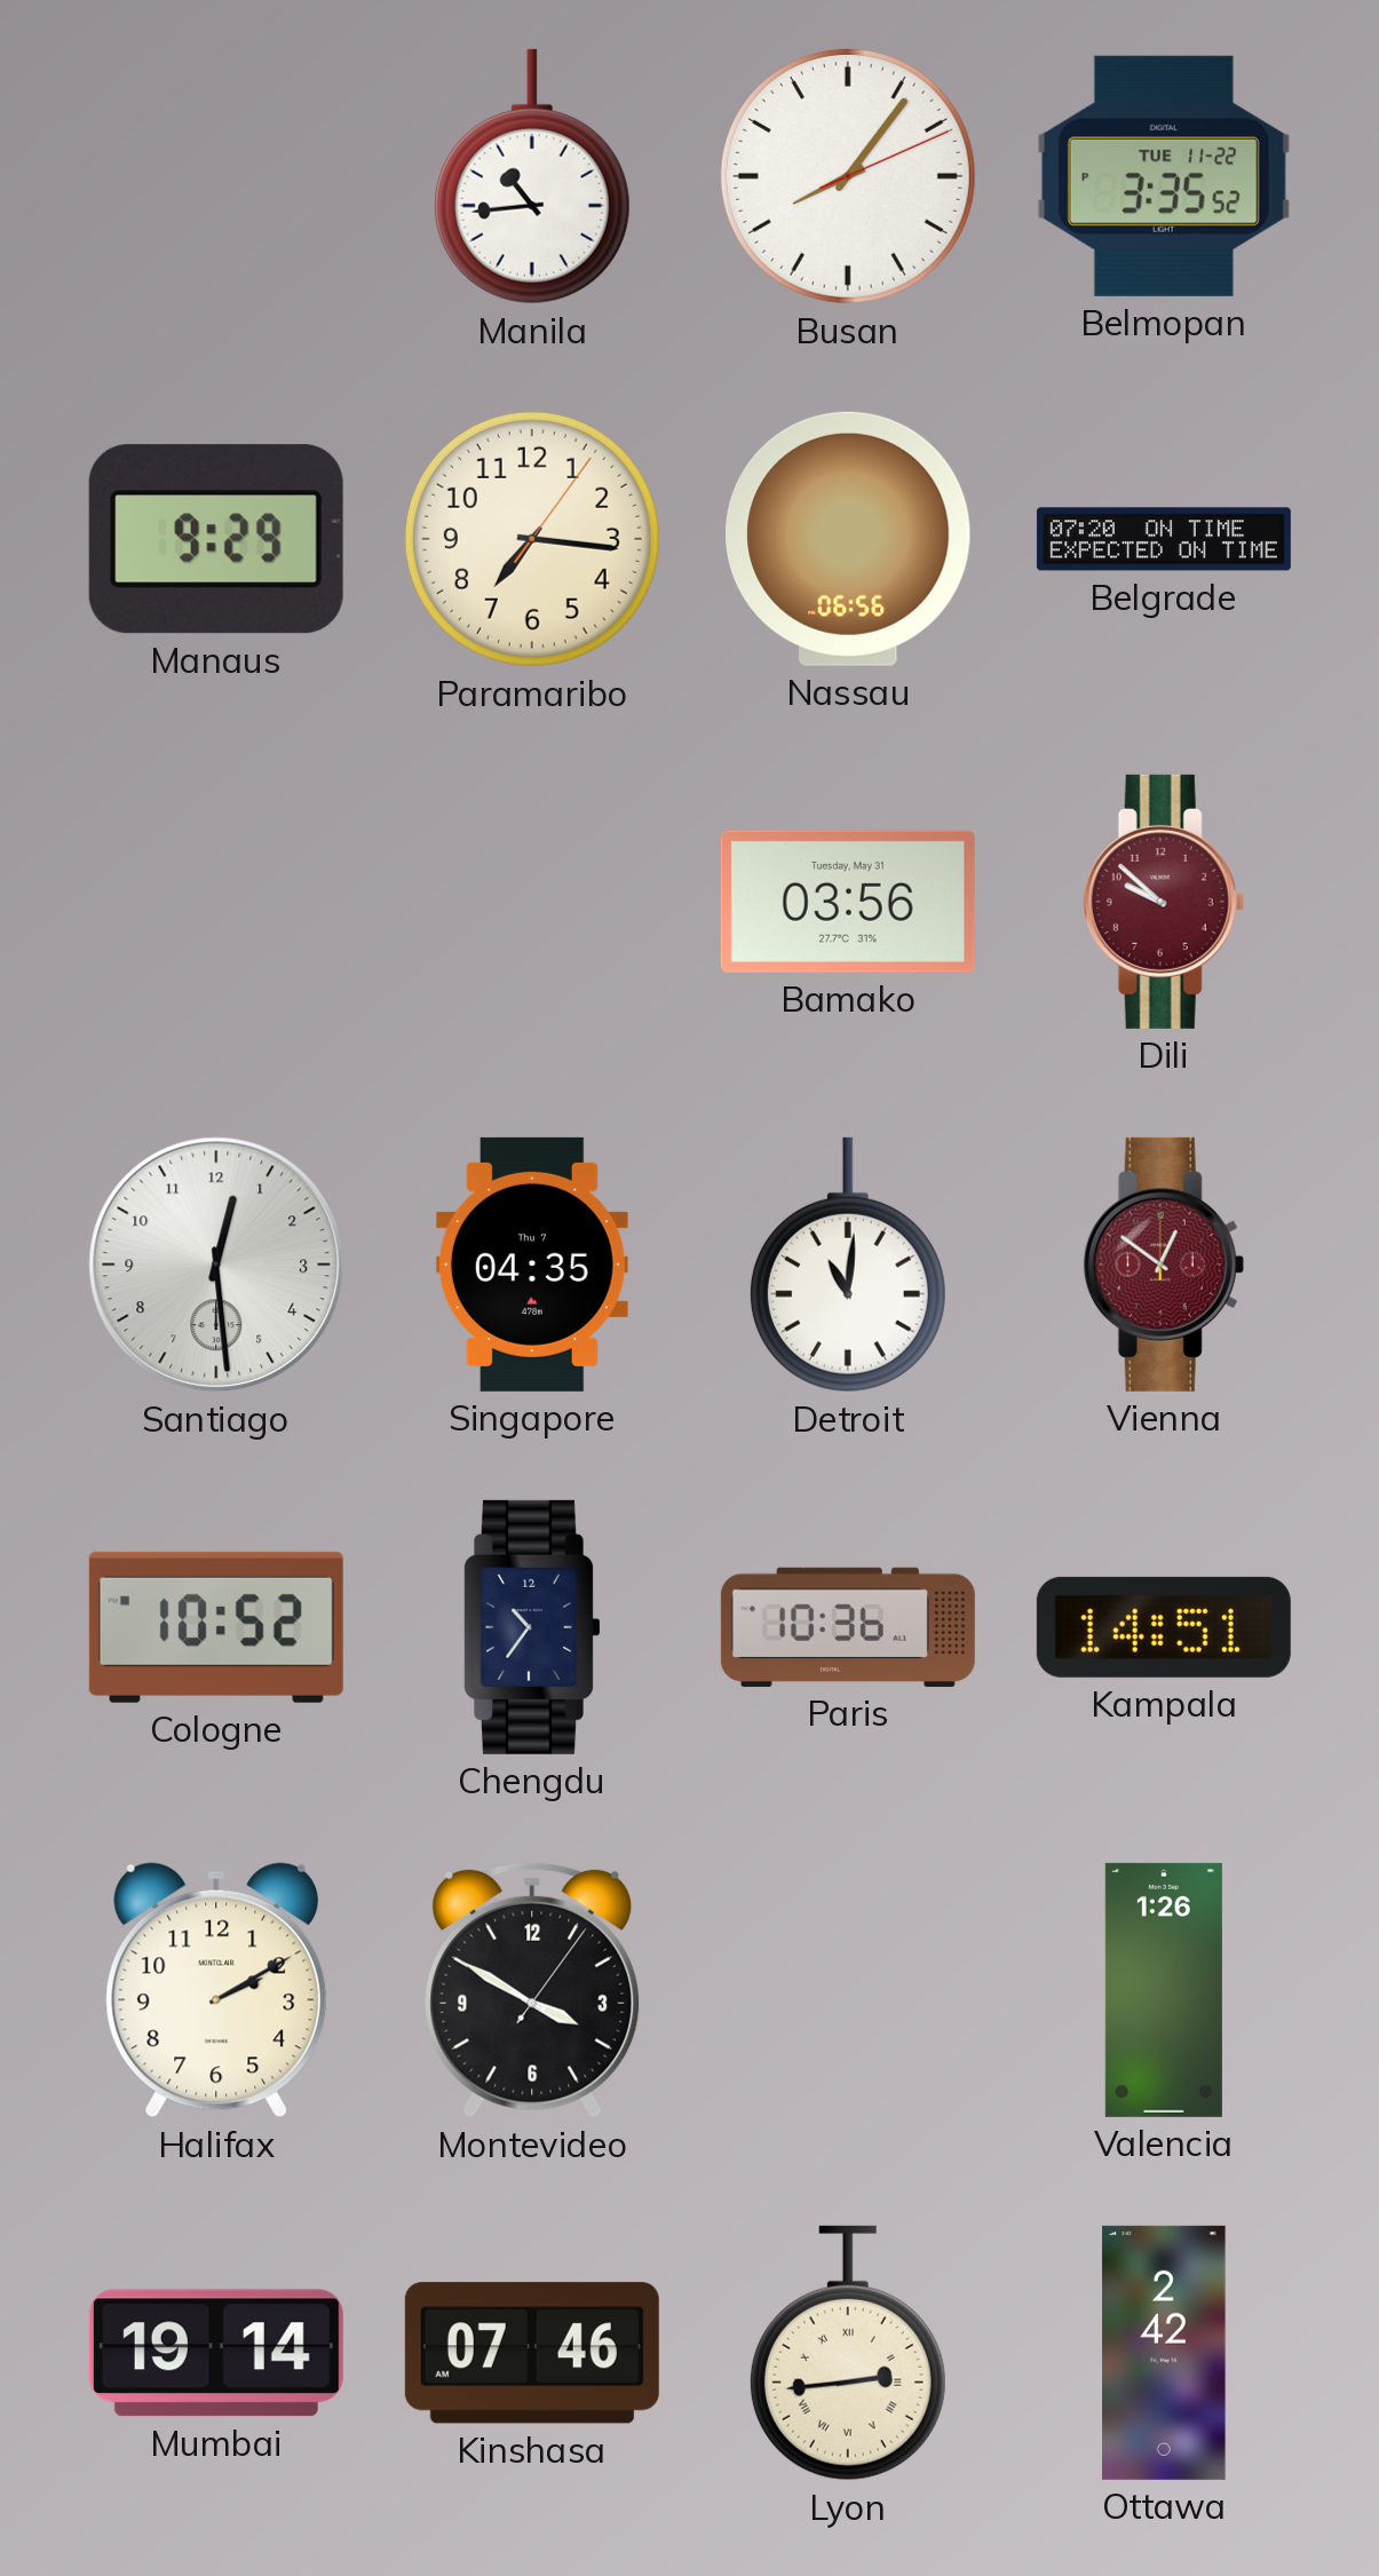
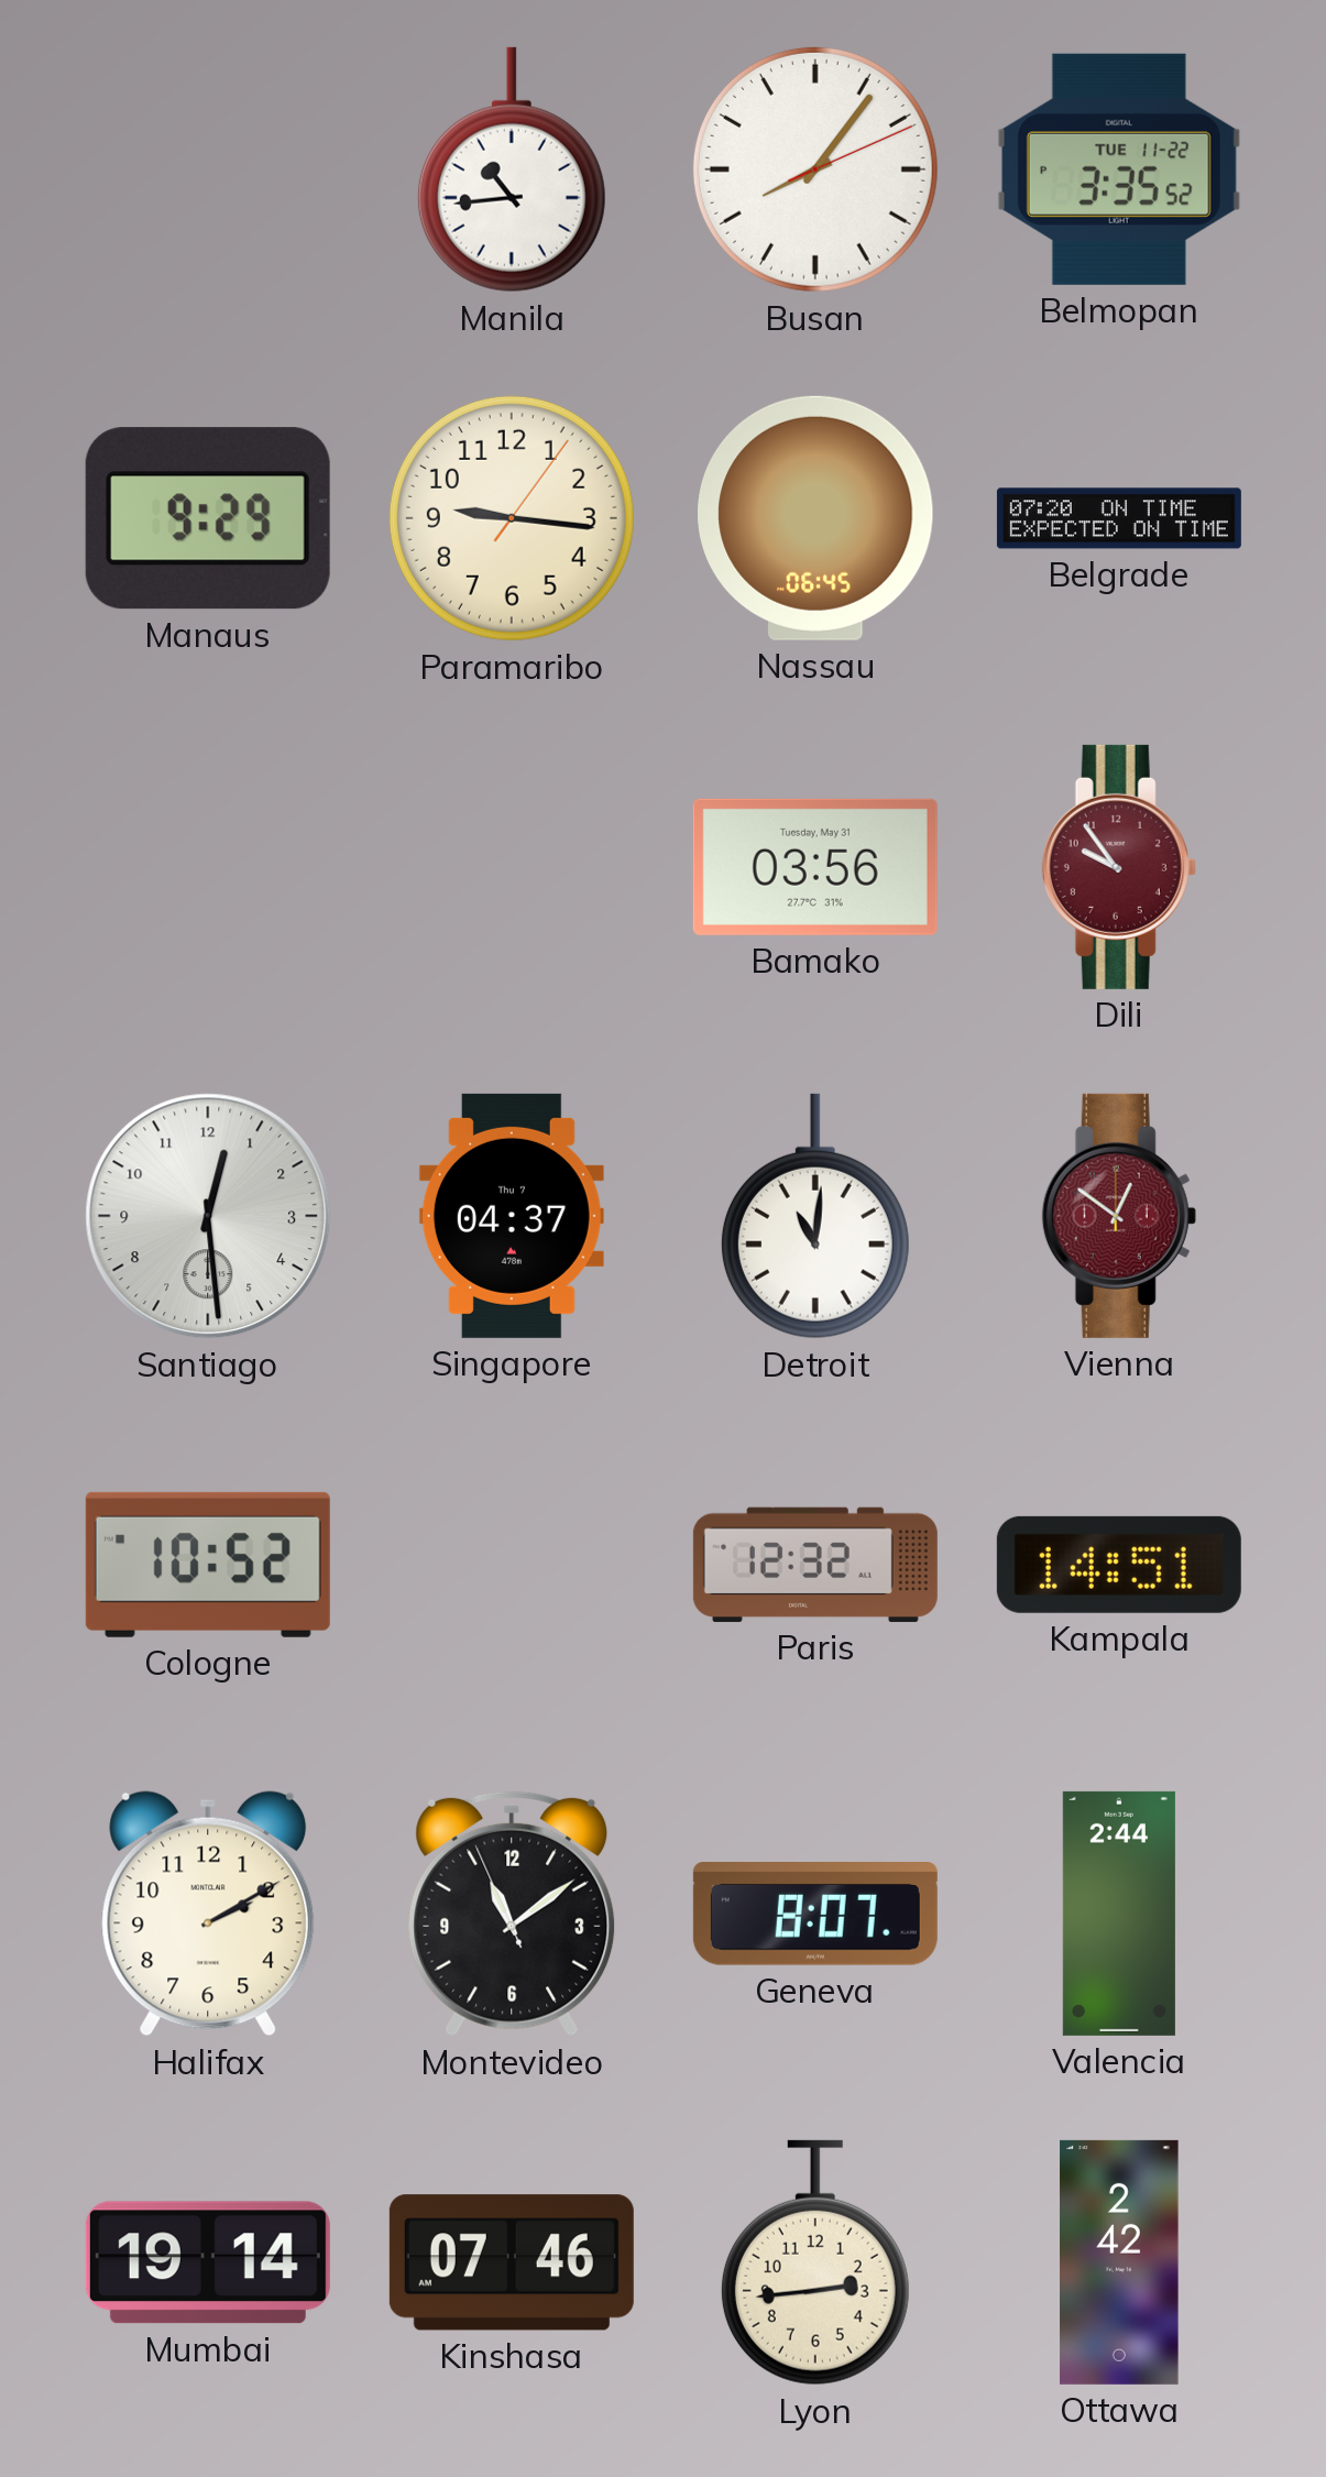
Paramaribo: 7:16 -> 9:16
Nassau: 06:56 -> 06:45
Dili: 9:52 -> 9:54
Singapore: 04:35 -> 04:37
Chengdu: 10:36 -> none
Paris: 10:36 -> 12:32
Montevideo: 3:50 -> 11:08
Geneva: none -> 8:07
Valencia: 1:26 -> 2:44
Lyon numerals: Roman -> Arabic
